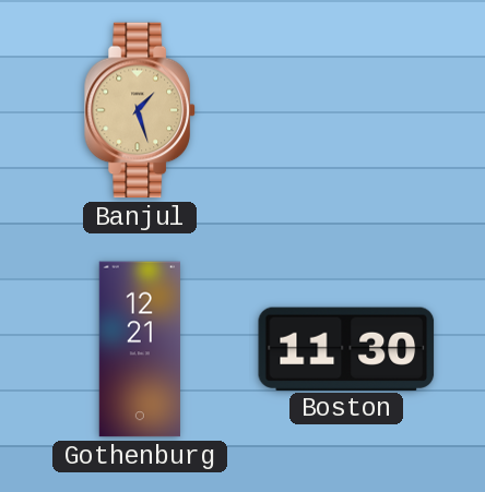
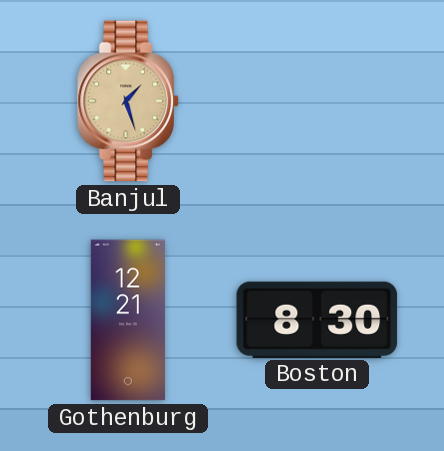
Boston: 11:30 -> 8:30
